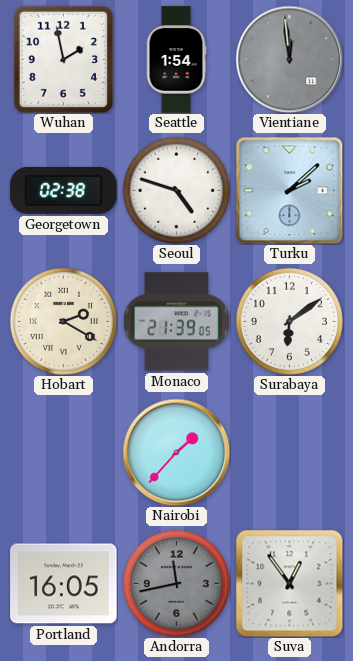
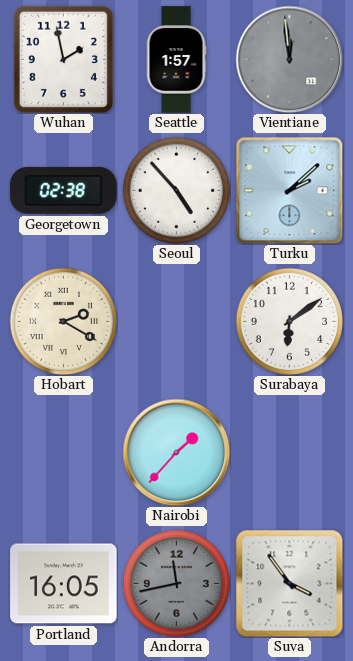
Seattle: 1:54 -> 1:57
Seoul: 4:48 -> 4:53
Monaco: 21:39 -> none
Suva: 12:54 -> 3:54
